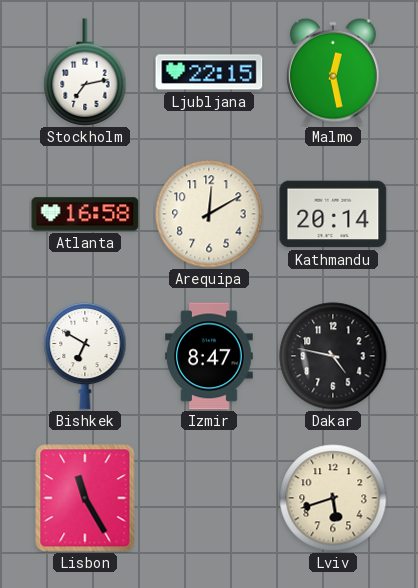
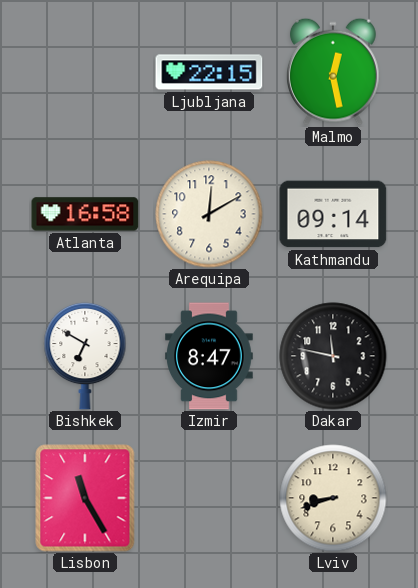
Stockholm: 7:13 -> none
Kathmandu: 20:14 -> 09:14
Dakar: 4:47 -> 11:47
Lviv: 5:42 -> 8:42
